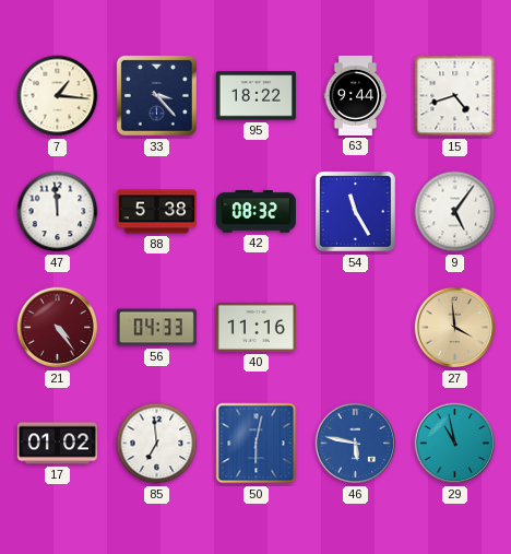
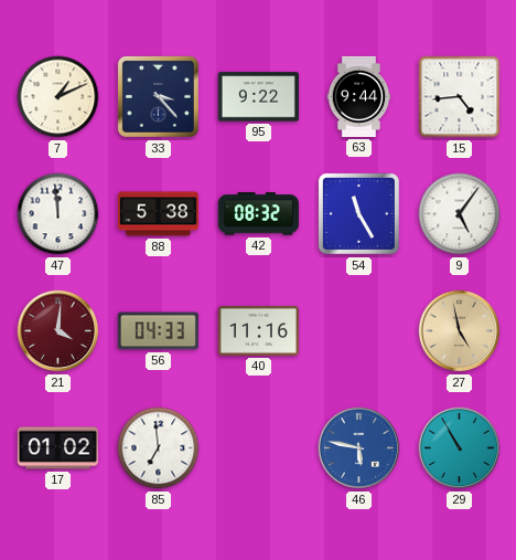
7: 1:16 -> 1:11
95: 18:22 -> 9:22
15: 4:42 -> 4:44
21: 4:24 -> 4:01
27: 3:59 -> 4:58
50: 6:02 -> none
29: 10:58 -> 10:55
